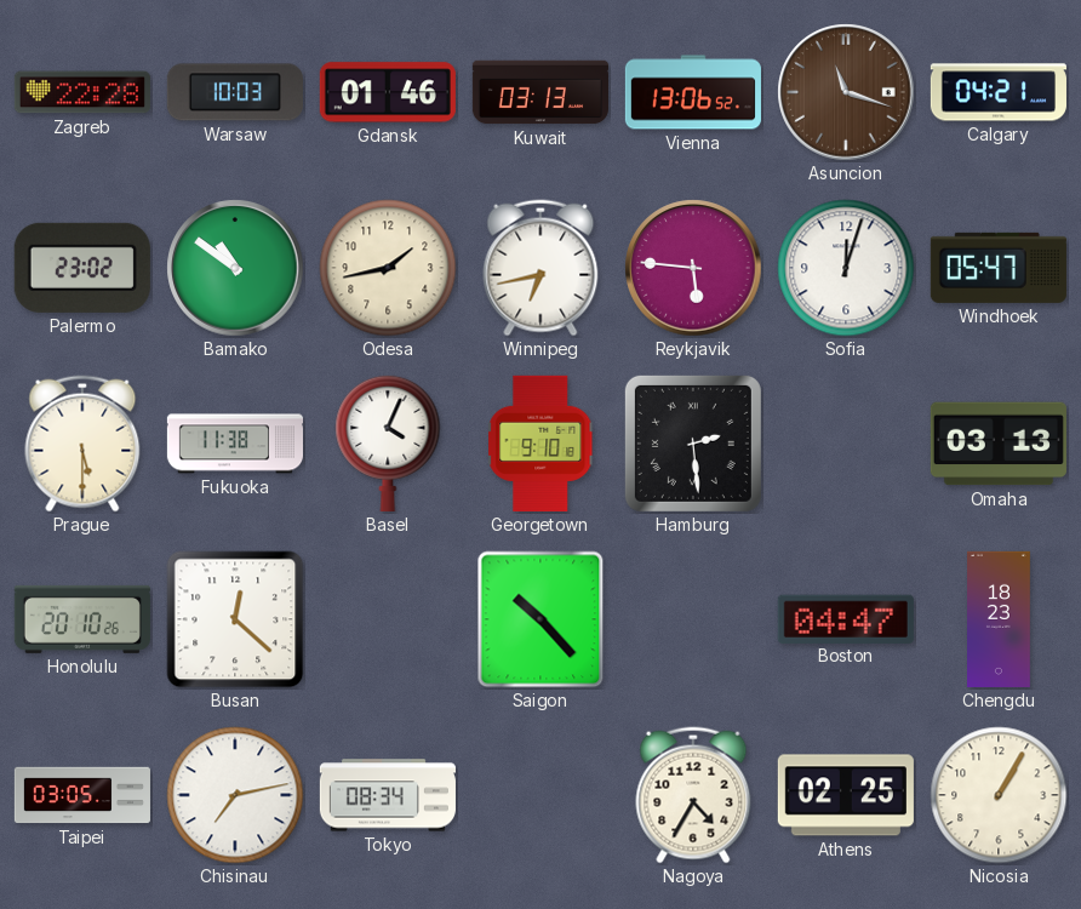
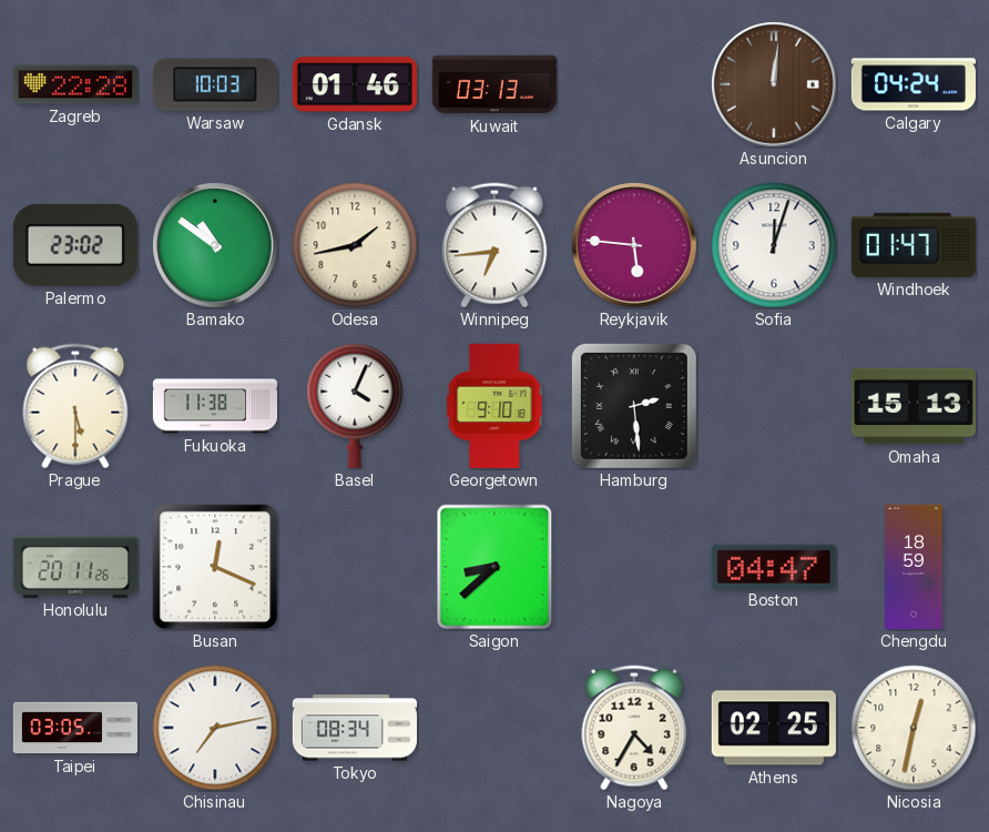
Vienna: 13:06 -> none
Asuncion: 11:18 -> 12:01
Calgary: 04:21 -> 04:24
Winnipeg: 6:43 -> 6:44
Windhoek: 05:47 -> 01:47
Omaha: 03:13 -> 15:13
Honolulu: 20:10 -> 20:11
Busan: 12:22 -> 12:19
Saigon: 10:23 -> 8:38
Chengdu: 18:23 -> 18:59
Nicosia: 1:05 -> 12:32
